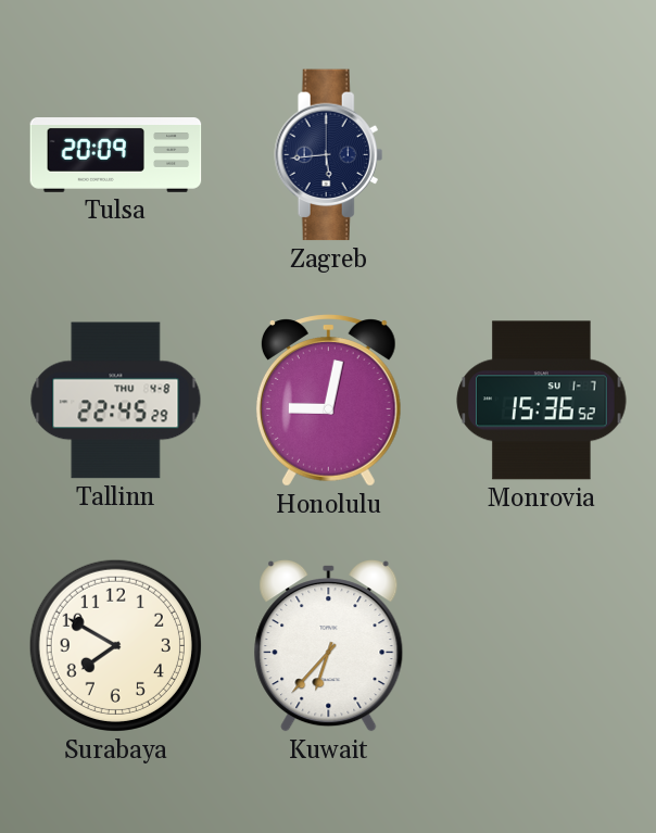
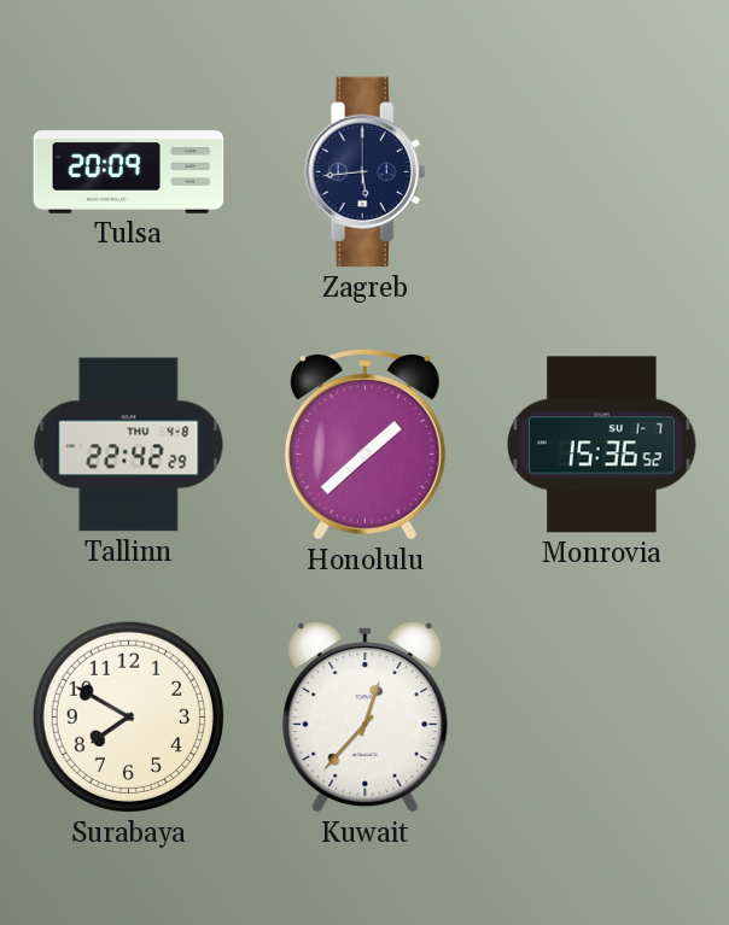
Tallinn: 22:45 -> 22:42
Honolulu: 9:02 -> 1:38
Kuwait: 6:37 -> 12:37
